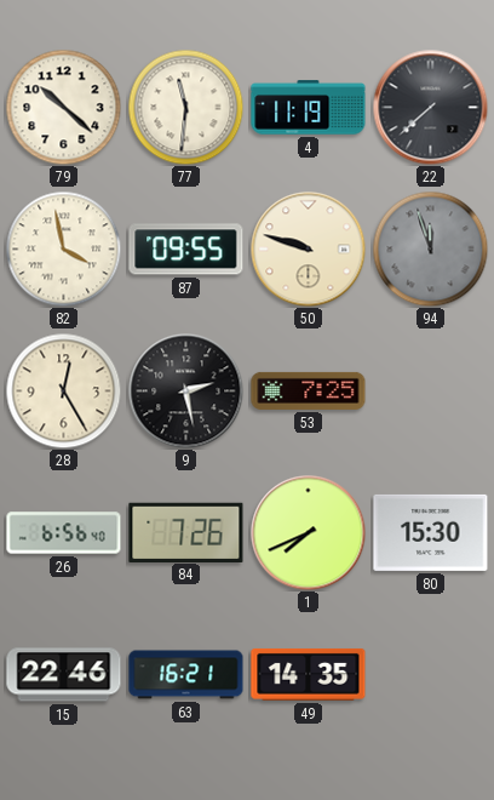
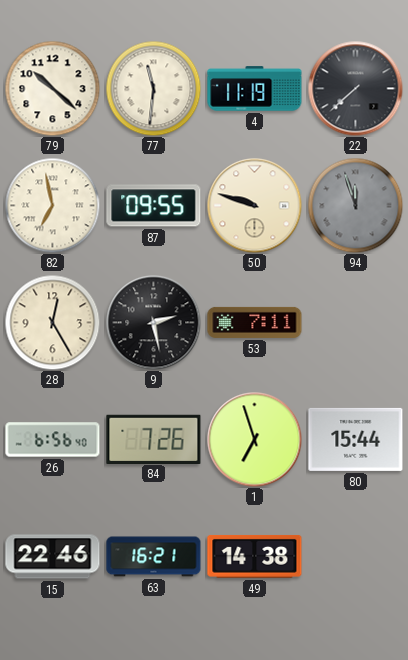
82: 3:58 -> 6:58
53: 7:25 -> 7:11
1: 7:41 -> 6:57
80: 15:30 -> 15:44
49: 14:35 -> 14:38
